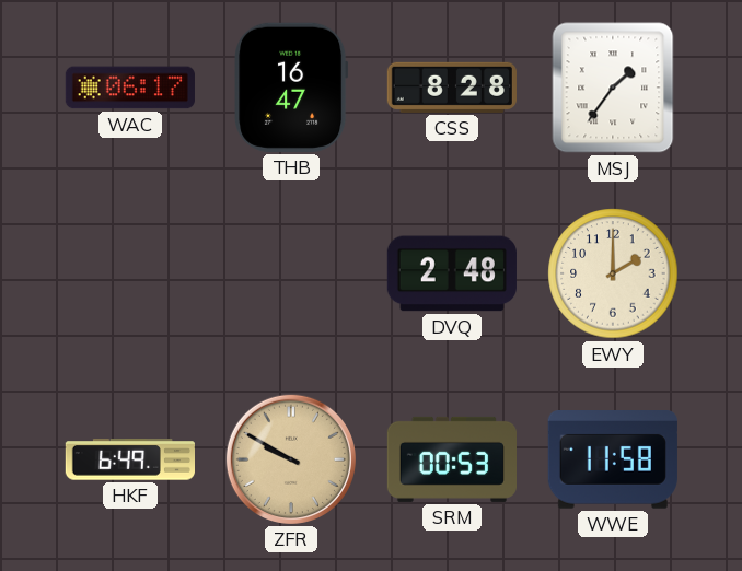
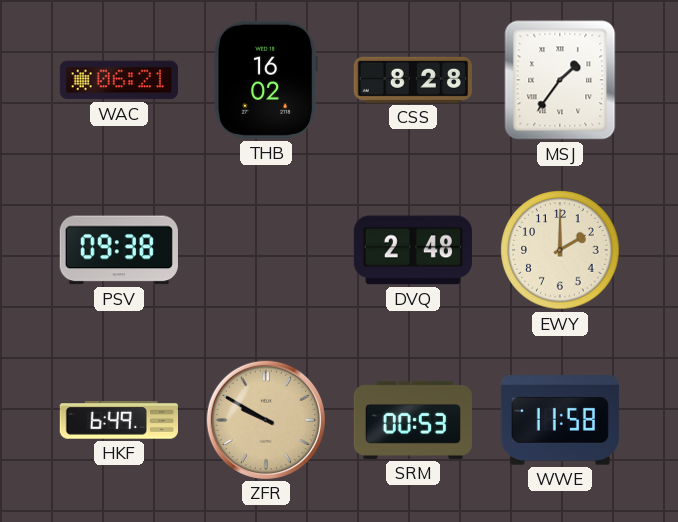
WAC: 06:17 -> 06:21
THB: 16:47 -> 16:02
PSV: none -> 09:38
